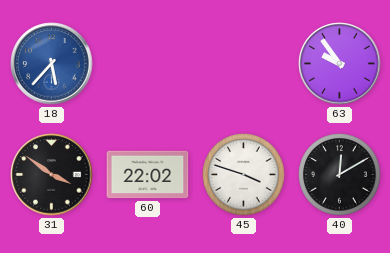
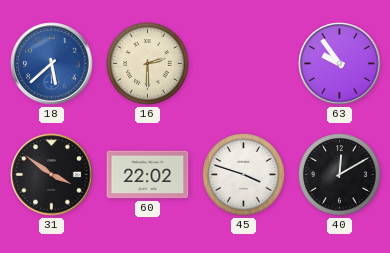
18: 5:37 -> 5:38
16: none -> 2:30
